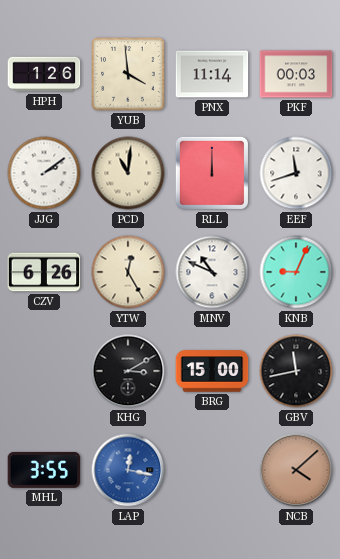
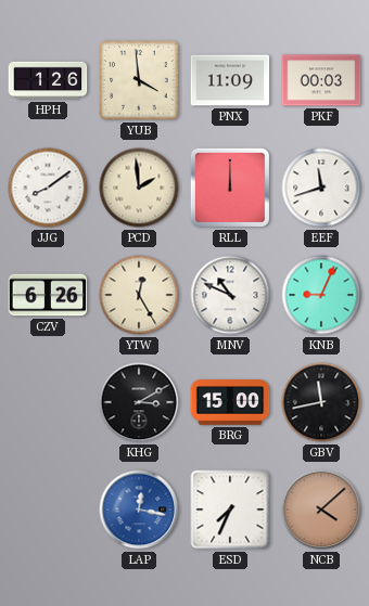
PNX: 11:14 -> 11:09
JJG: 2:09 -> 8:09
PCD: 11:01 -> 1:59
MHL: 3:55 -> none
ESD: none -> 7:34
